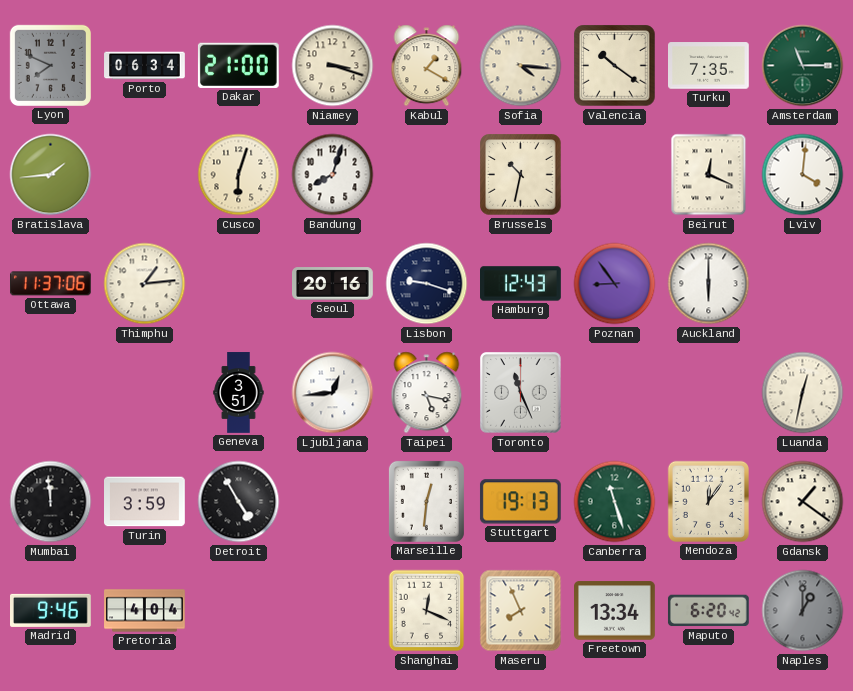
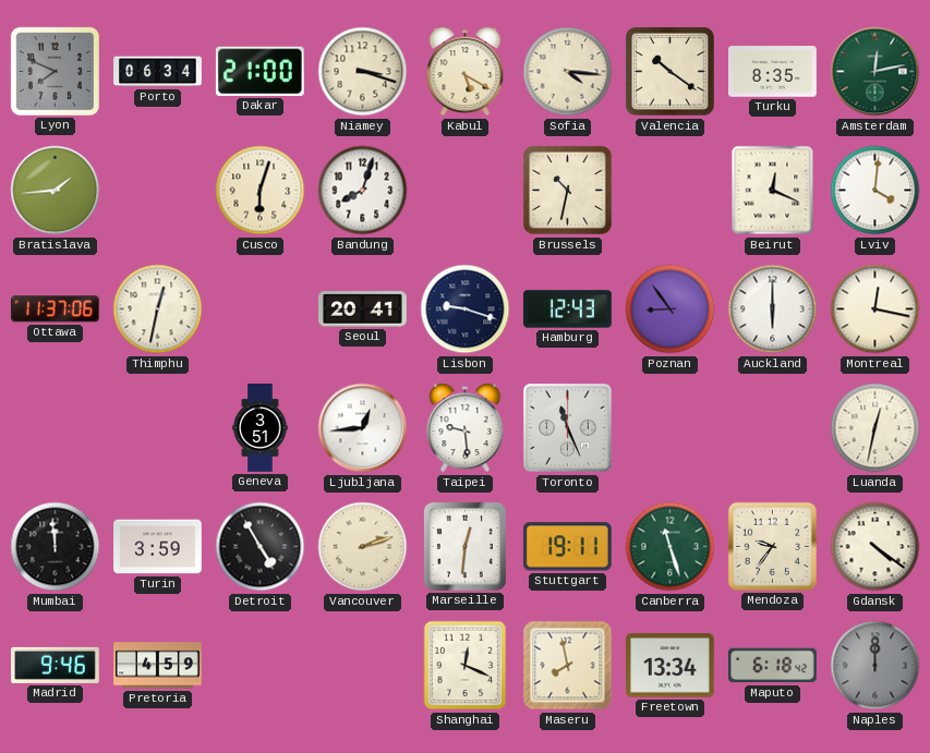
Kabul: 1:20 -> 5:20
Turku: 7:35 -> 8:35
Amsterdam: 11:15 -> 12:13
Thimphu: 1:14 -> 12:32
Seoul: 20:16 -> 20:41
Montreal: none -> 12:17
Taipei: 5:17 -> 9:29
Vancouver: none -> 2:12
Stuttgart: 19:13 -> 19:11
Mendoza: 12:06 -> 9:36
Gdansk: 1:21 -> 4:21
Pretoria: 4:04 -> 4:59
Maseru: 7:56 -> 7:58
Maputo: 6:20 -> 6:18
Naples: 1:00 -> 12:00
